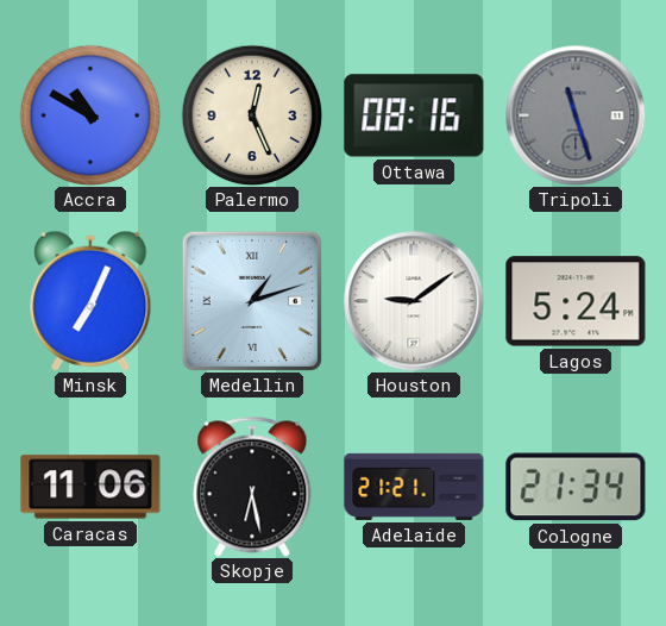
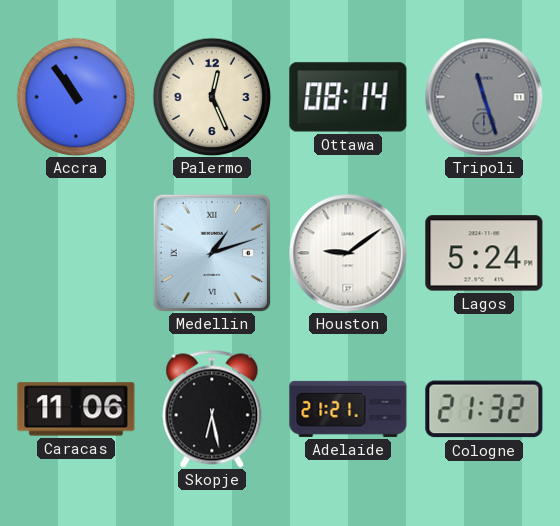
Accra: 10:50 -> 10:54
Ottawa: 08:16 -> 08:14
Minsk: 7:04 -> none
Cologne: 21:34 -> 21:32
